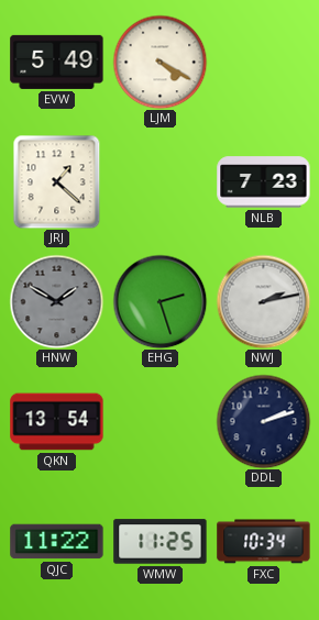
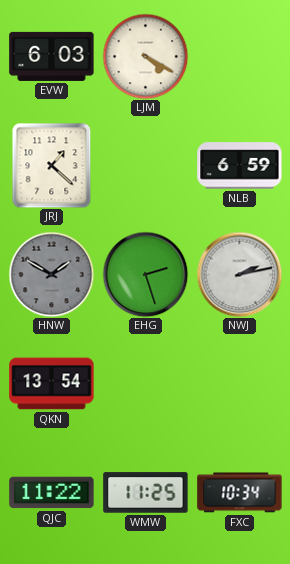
EVW: 5:49 -> 6:03
NLB: 7:23 -> 6:59
DDL: 2:12 -> none
